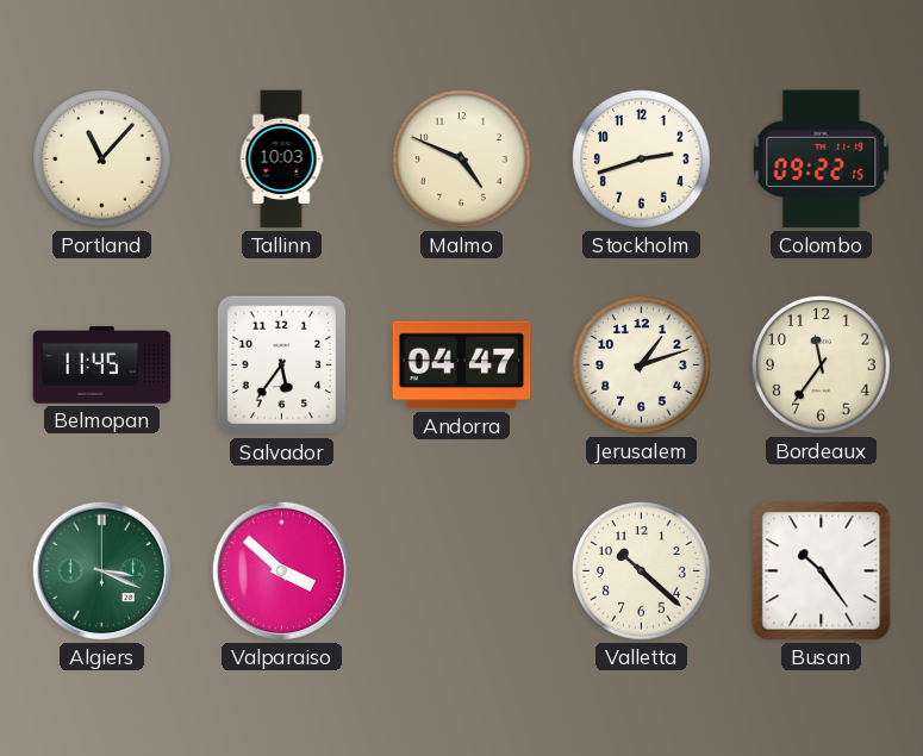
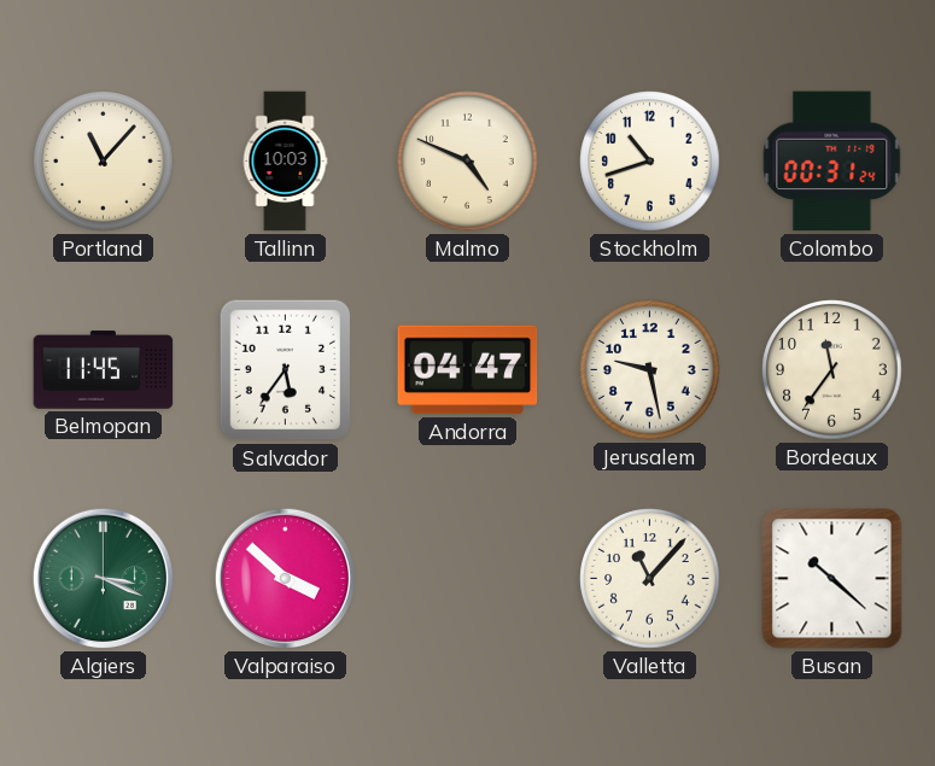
Stockholm: 2:42 -> 10:42
Colombo: 09:22 -> 00:31
Jerusalem: 1:12 -> 9:28
Valletta: 10:22 -> 11:07
Busan: 10:24 -> 10:22
